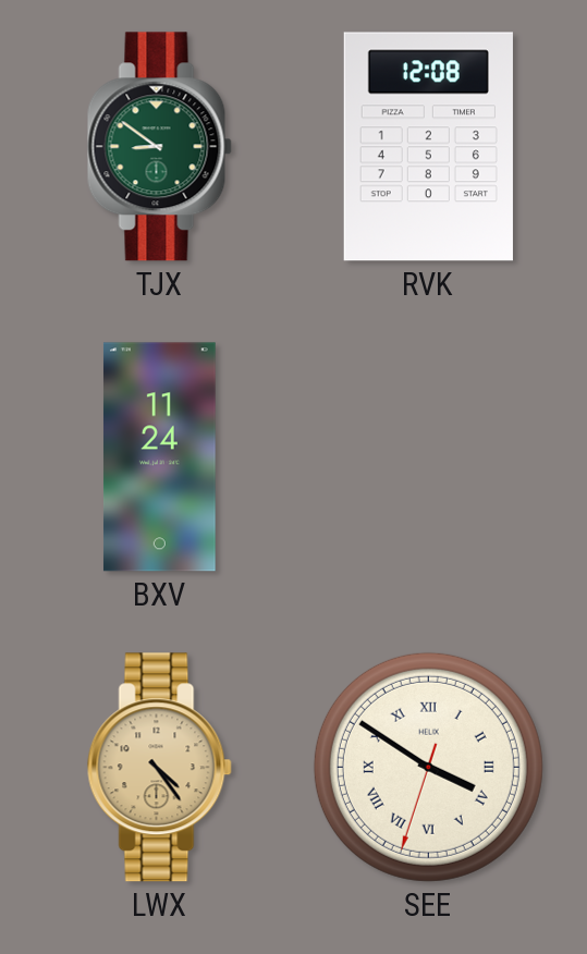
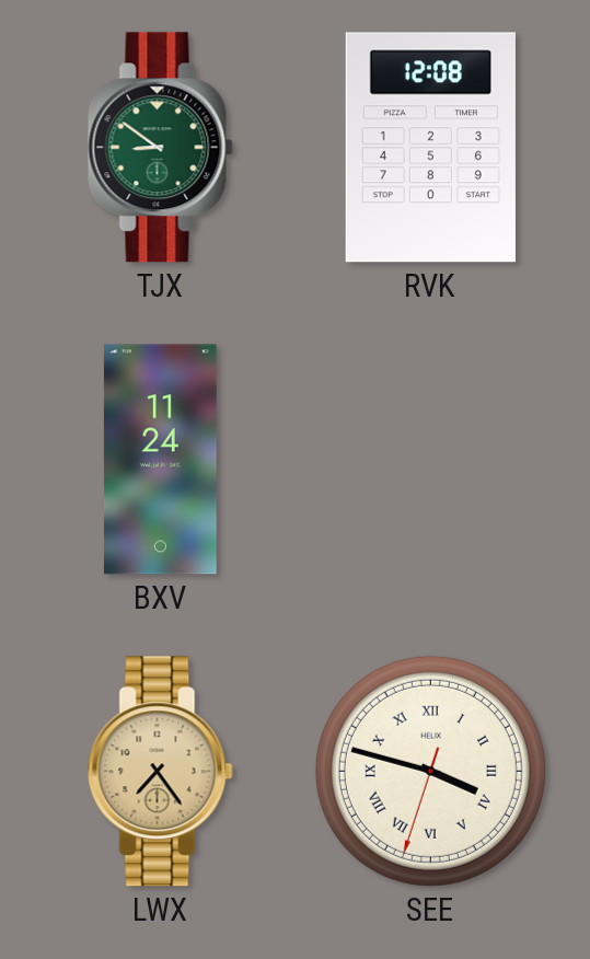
LWX: 4:24 -> 7:24
SEE: 3:50 -> 3:47
